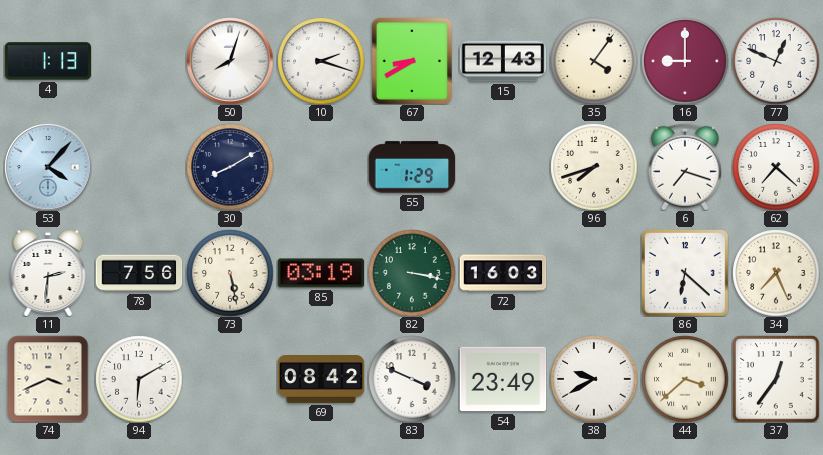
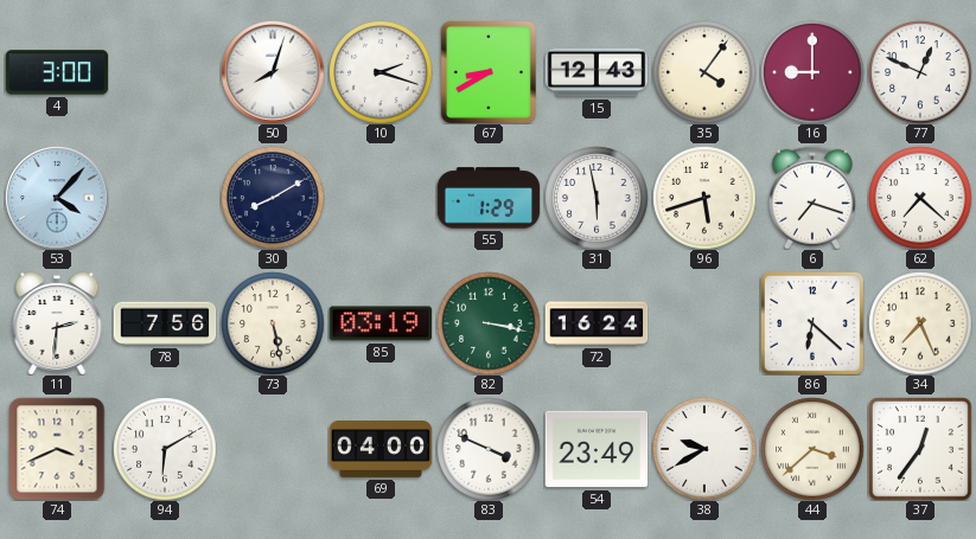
4: 1:13 -> 3:00
31: none -> 5:58
96: 7:42 -> 5:42
72: 16:03 -> 16:24
69: 08:42 -> 04:00
